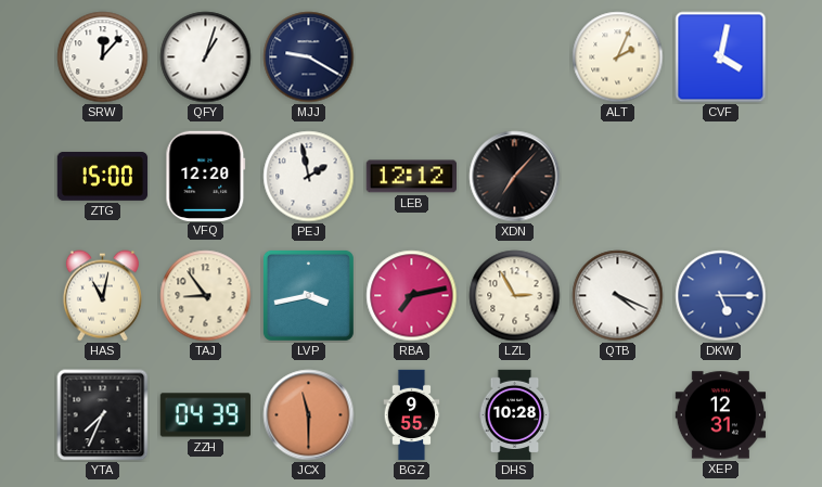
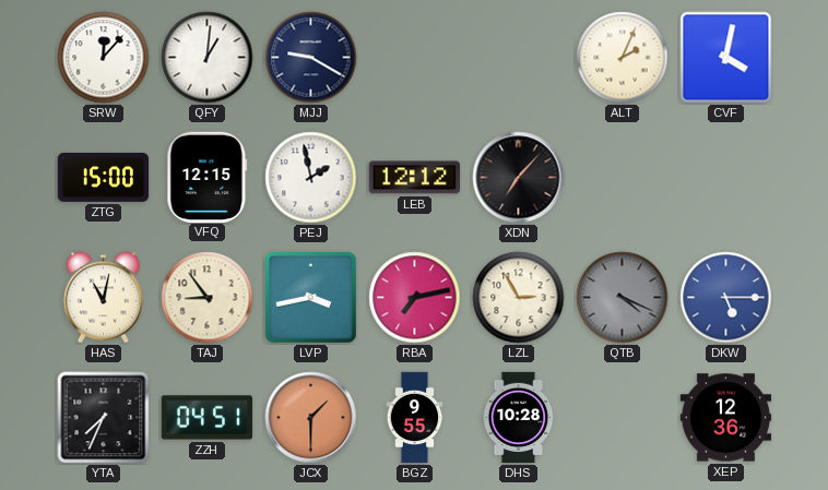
QFY: 1:03 -> 1:01
VFQ: 12:20 -> 12:15
QTB dial: white -> grey
ZZH: 04:39 -> 04:51
JCX: 11:30 -> 1:30
XEP: 12:31 -> 12:36
